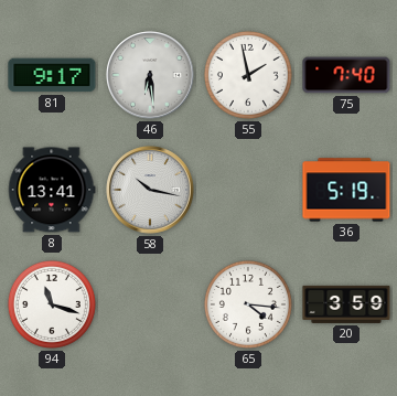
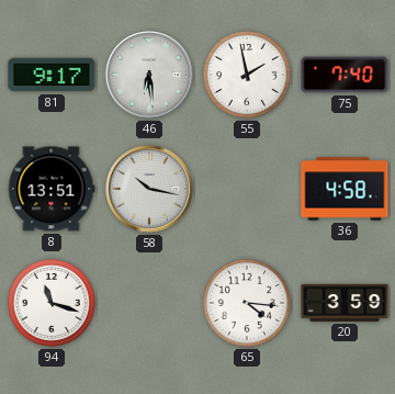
8: 13:41 -> 13:51
36: 5:19 -> 4:58
